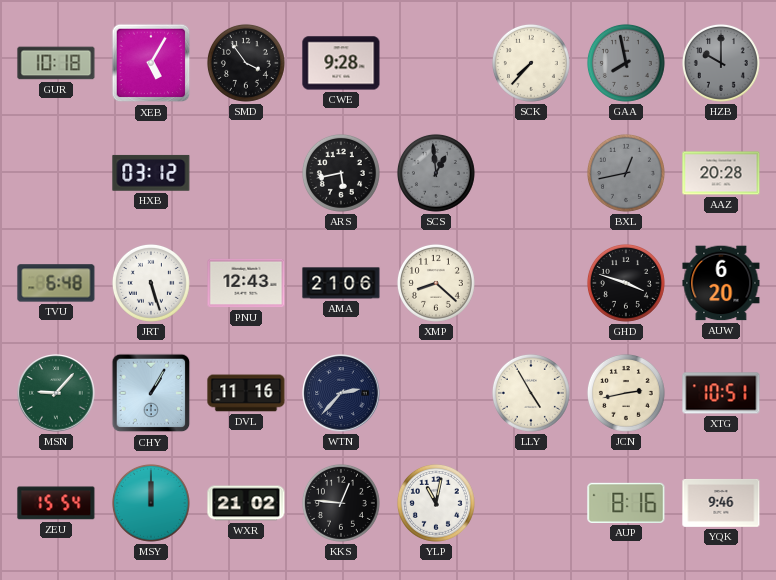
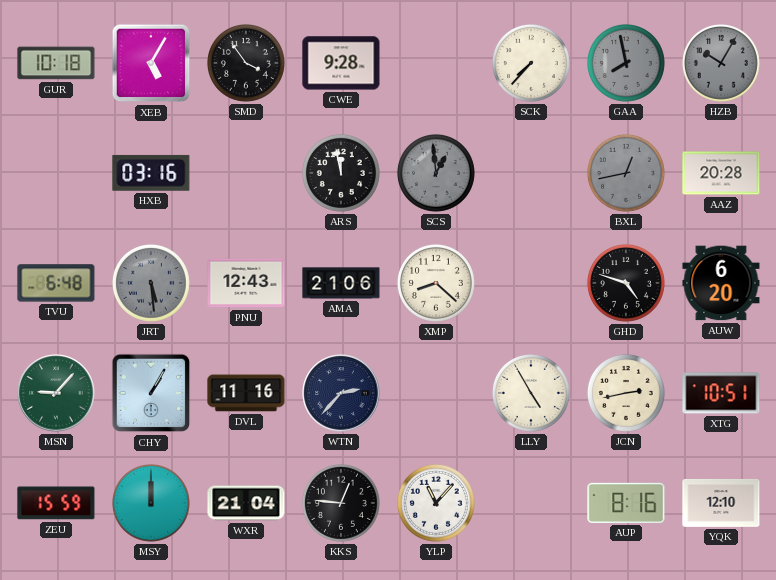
HZB: 10:00 -> 10:05
HXB: 03:12 -> 03:16
ARS: 5:43 -> 11:58
JRT: 5:27 -> 5:29
JRT dial: white -> grey
GHD: 3:48 -> 4:48
ZEU: 15:54 -> 15:59
WXR: 21:02 -> 21:04
YLP: 11:02 -> 11:07
YQK: 9:46 -> 12:10
